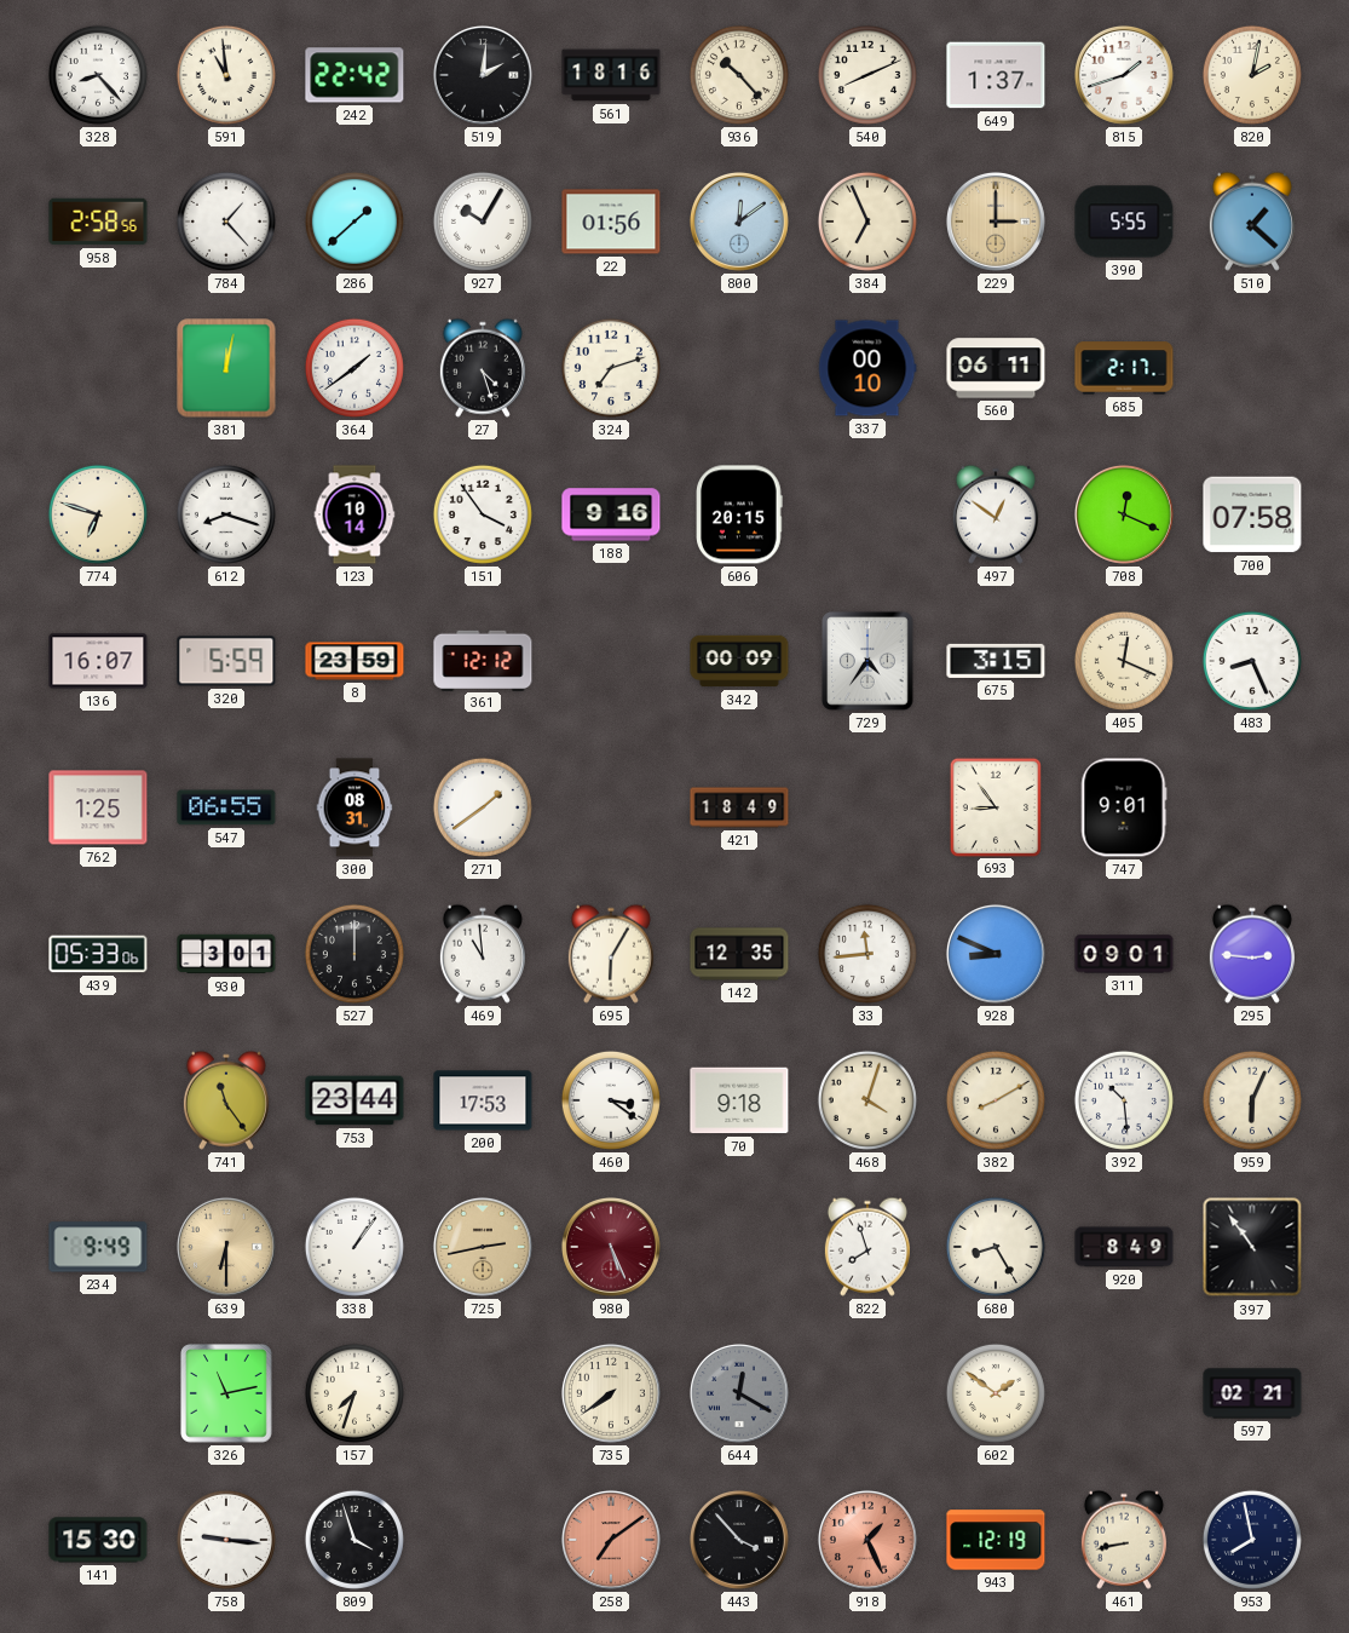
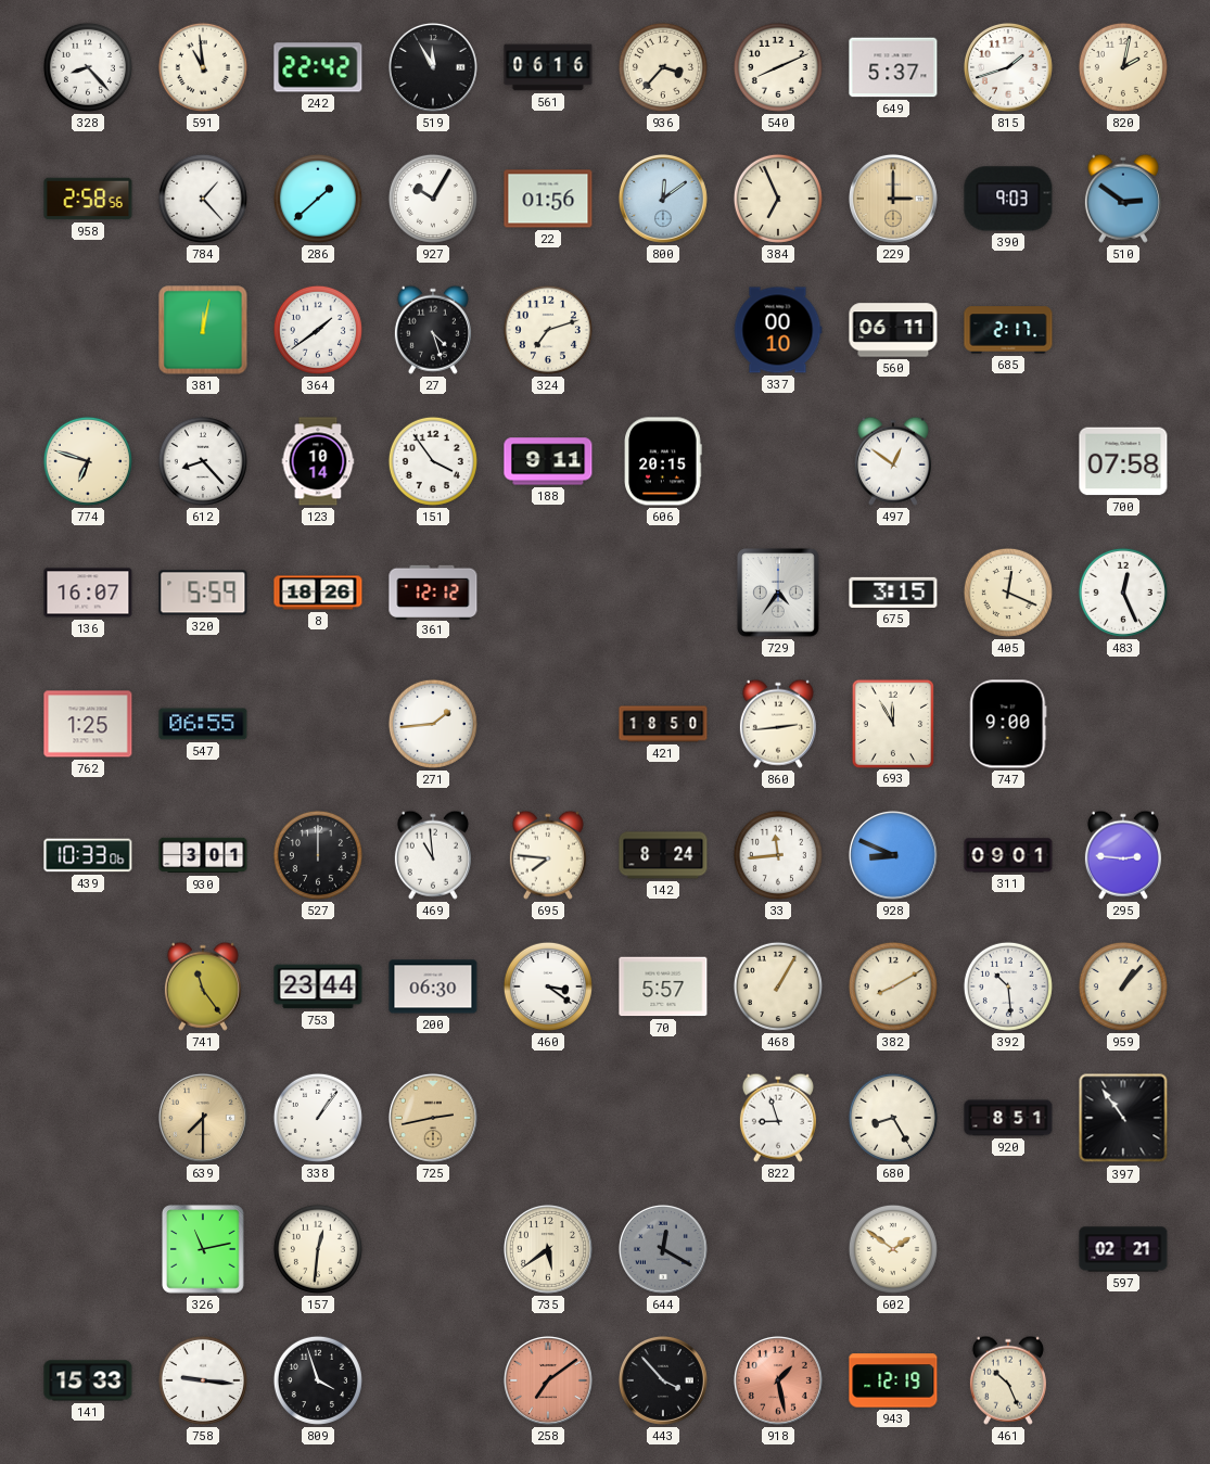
519: 2:01 -> 11:55
561: 18:16 -> 06:16
936: 10:23 -> 3:37
649: 1:37 -> 5:37
390: 5:55 -> 9:03
510: 1:22 -> 2:51
612: 8:18 -> 8:23
188: 9:16 -> 9:11
708: 12:19 -> none
8: 23:59 -> 18:26
342: 00:09 -> none
483: 8:26 -> 12:26
300: 08:31 -> none
271: 1:39 -> 1:44
421: 18:49 -> 18:50
860: none -> 2:44
693: 8:54 -> 11:55
747: 9:01 -> 9:00
439: 05:33 -> 10:33
695: 6:05 -> 7:46
142: 12:35 -> 8:24
200: 17:53 -> 06:30
70: 9:18 -> 5:57
468: 4:03 -> 1:05
959: 6:04 -> 1:07
234: 9:49 -> none
639: 6:30 -> 7:30
980: 5:26 -> none
822: 7:57 -> 8:57
920: 8:49 -> 8:51
157: 7:33 -> 12:31
735: 7:39 -> 5:39
141: 15:30 -> 15:33
918: 1:26 -> 1:28
461: 8:43 -> 10:26
953: 7:58 -> none
